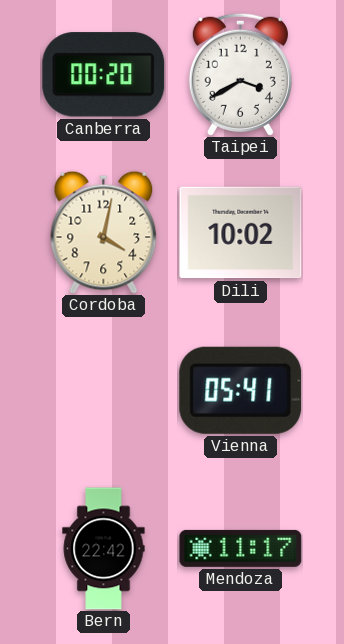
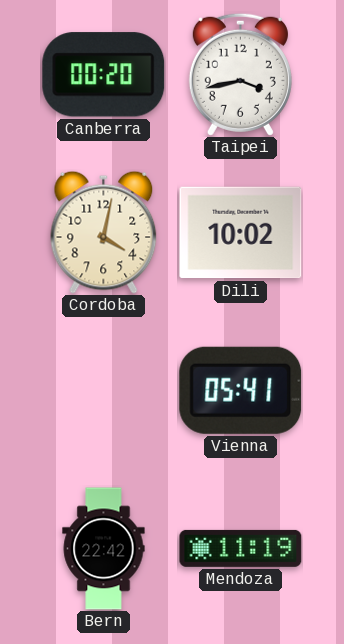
Taipei: 3:40 -> 3:43
Mendoza: 11:17 -> 11:19
